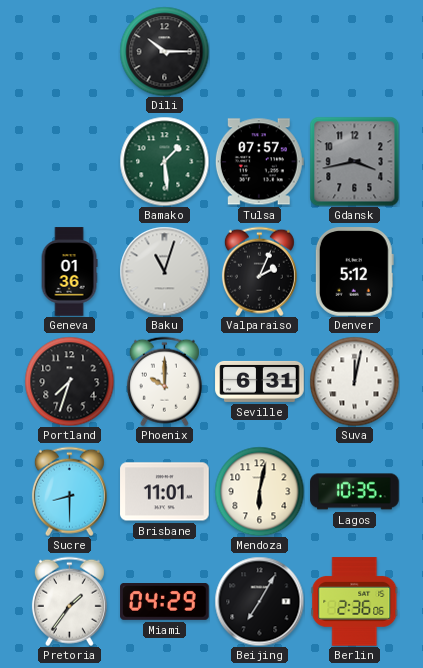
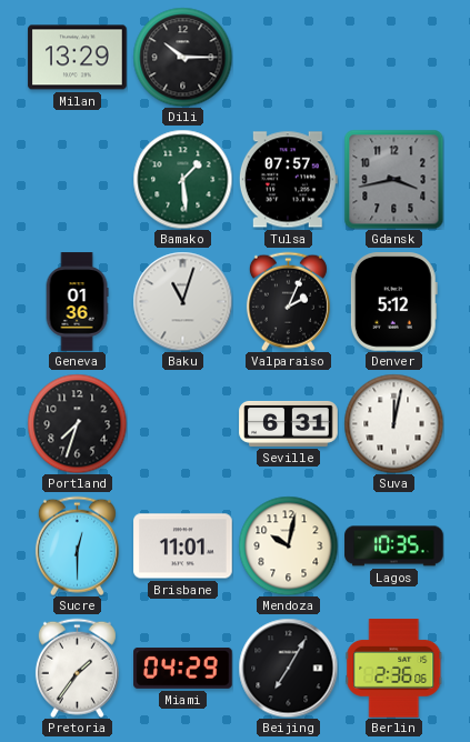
Milan: none -> 13:29
Phoenix: 10:00 -> none
Sucre: 8:30 -> 12:30
Mendoza: 6:02 -> 10:02
